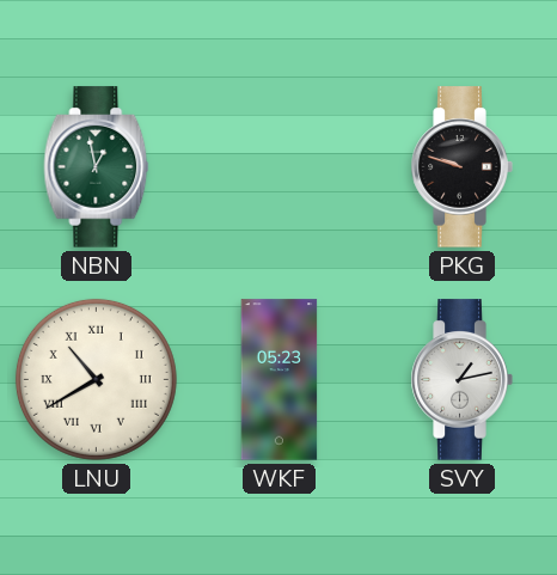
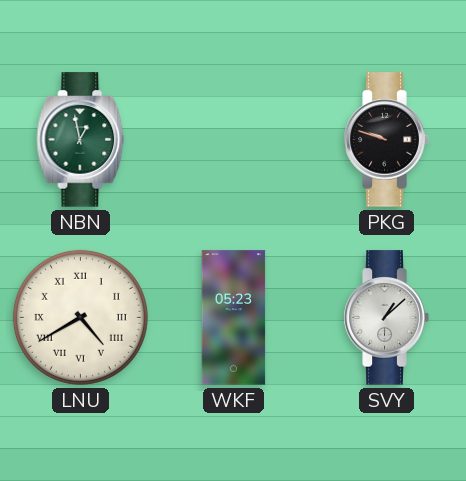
LNU: 10:40 -> 4:40
SVY: 1:13 -> 1:08
